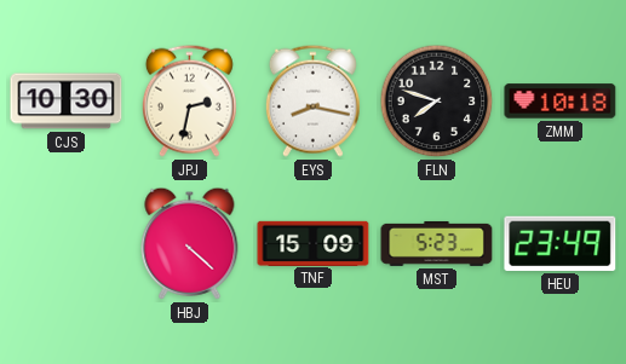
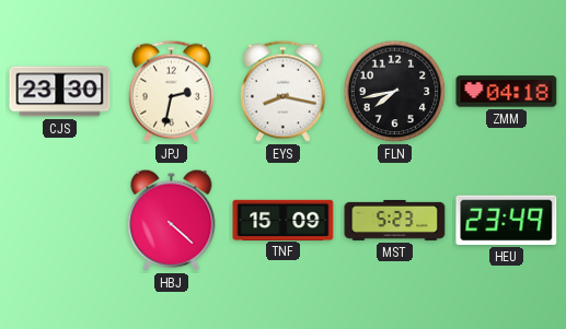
CJS: 10:30 -> 23:30
FLN: 7:48 -> 7:43
ZMM: 10:18 -> 04:18
